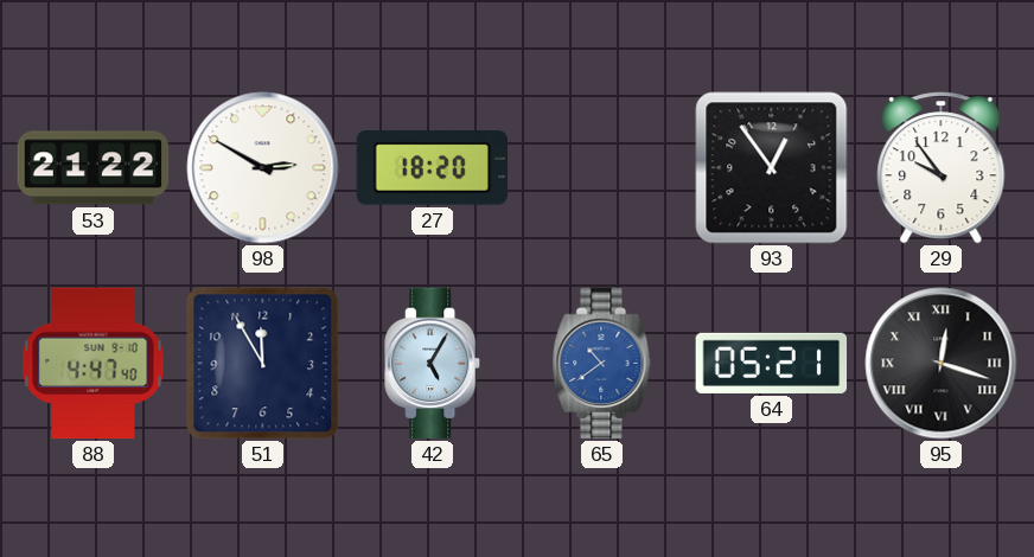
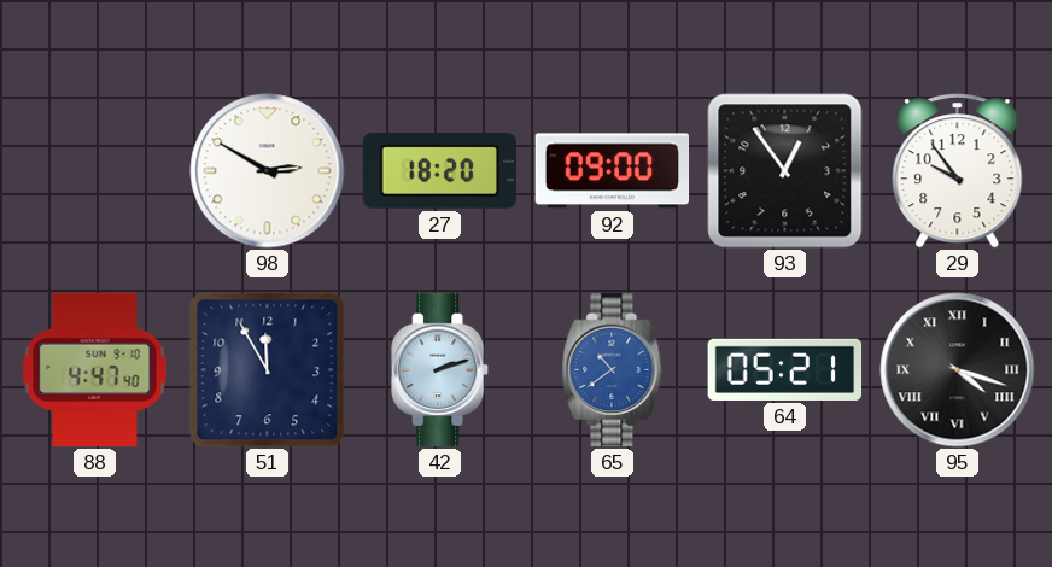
53: 21:22 -> none
92: none -> 09:00
42: 5:05 -> 2:12
95: 12:18 -> 4:18
